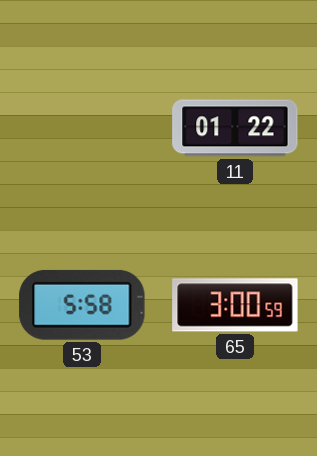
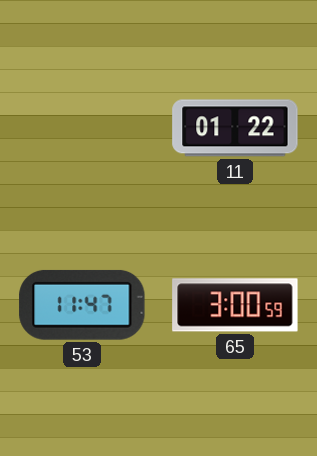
53: 5:58 -> 11:47
